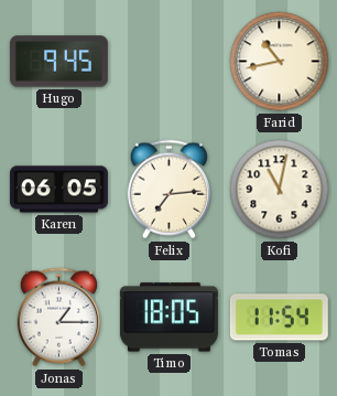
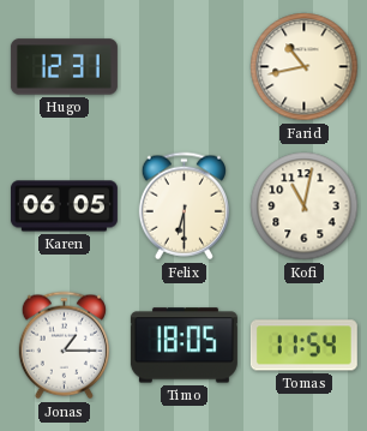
Hugo: 9:45 -> 12:31
Felix: 7:14 -> 6:30
